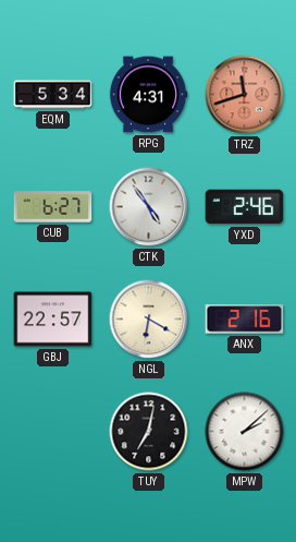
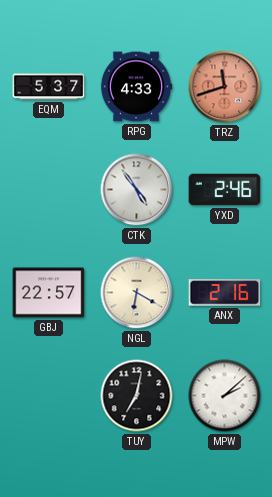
EQM: 5:34 -> 5:37
RPG: 4:31 -> 4:33
CUB: 6:27 -> none
